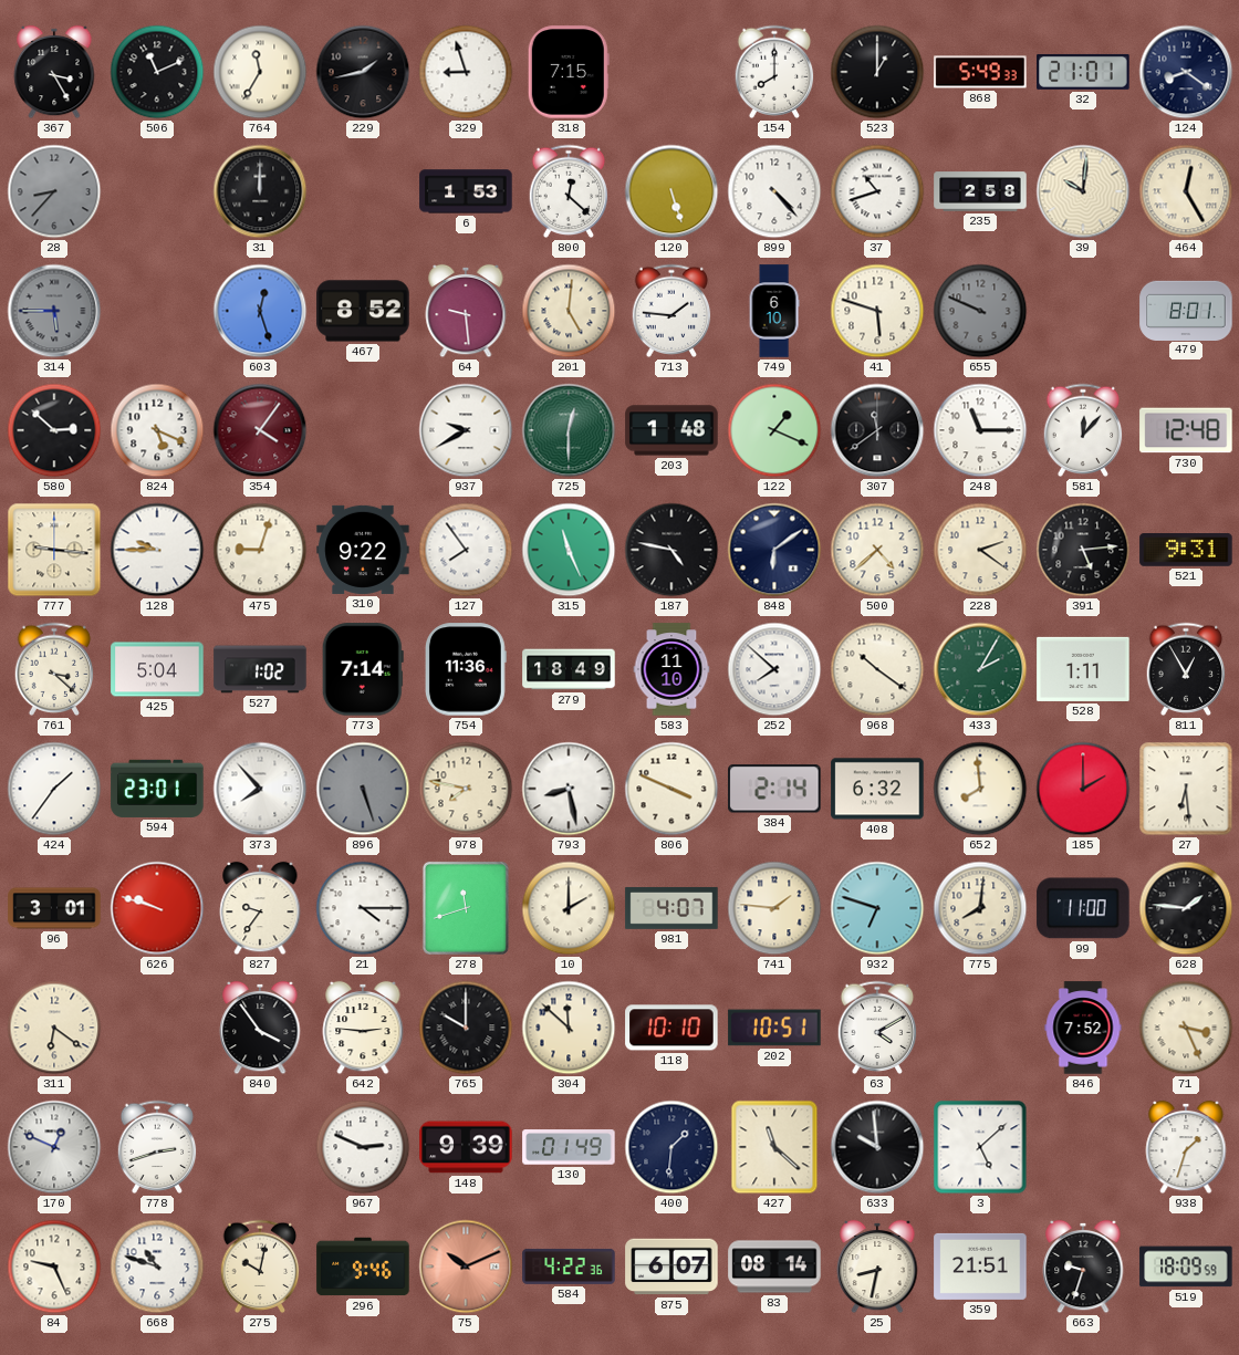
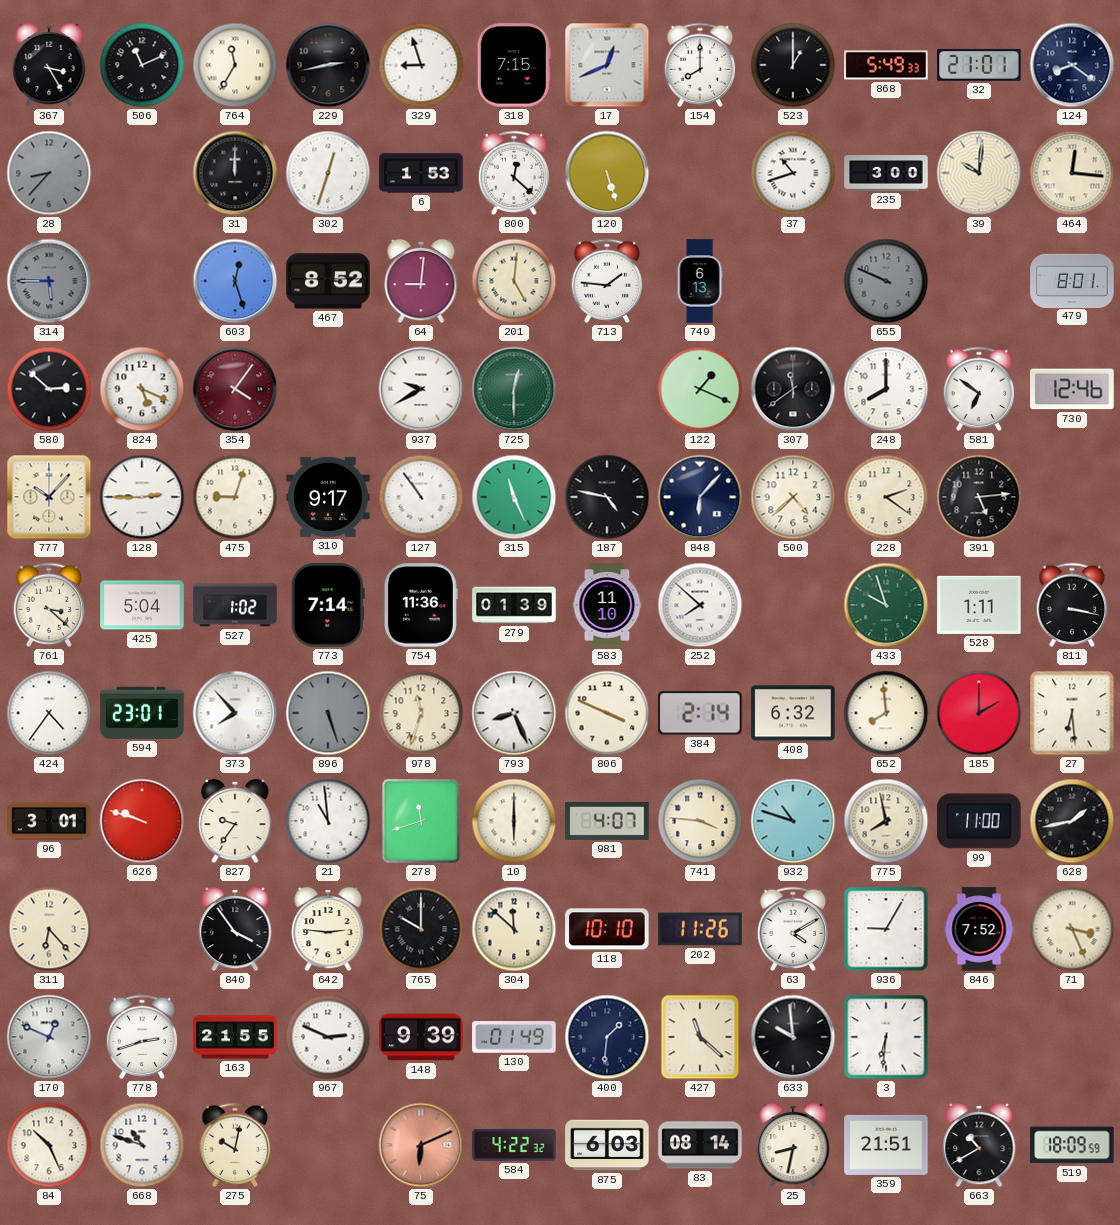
229: 1:43 -> 2:43
17: none -> 12:41
302: none -> 12:33
899: 4:23 -> none
235: 2:58 -> 3:00
464: 12:25 -> 12:16
64: 9:29 -> 9:01
749: 6:10 -> 6:13
41: 5:48 -> none
203: 1:48 -> none
248: 11:15 -> 8:00
581: 12:07 -> 6:51
730: 12:48 -> 12:46
777: 9:16 -> 10:07
128: 9:45 -> 2:45
310: 9:22 -> 9:17
127: 7:54 -> 10:54
848: 6:09 -> 6:07
521: 9:31 -> none
279: 18:49 -> 01:39
968: 10:21 -> none
433: 2:05 -> 9:57
811: 12:55 -> 3:17
424: 1:36 -> 4:36
978: 7:47 -> 11:33
793: 8:28 -> 8:26
21: 4:15 -> 10:59
10: 2:00 -> 6:00
741: 1:46 -> 3:46
932: 6:48 -> 10:48
775: 8:01 -> 7:58
628: 1:46 -> 1:43
311: 6:21 -> 6:23
202: 10:51 -> 11:26
936: none -> 9:05
163: none -> 21:55
3: 5:08 -> 6:31
938: 1:33 -> none
84: 9:26 -> 10:26
296: 9:46 -> none
75: 10:11 -> 6:11
584: 4:22:36 -> 4:22:32
875: 6:07 -> 6:03
663: 9:33 -> 10:40
